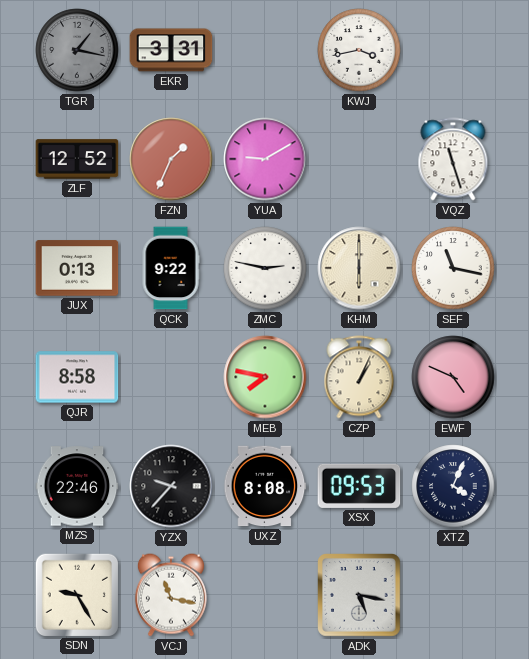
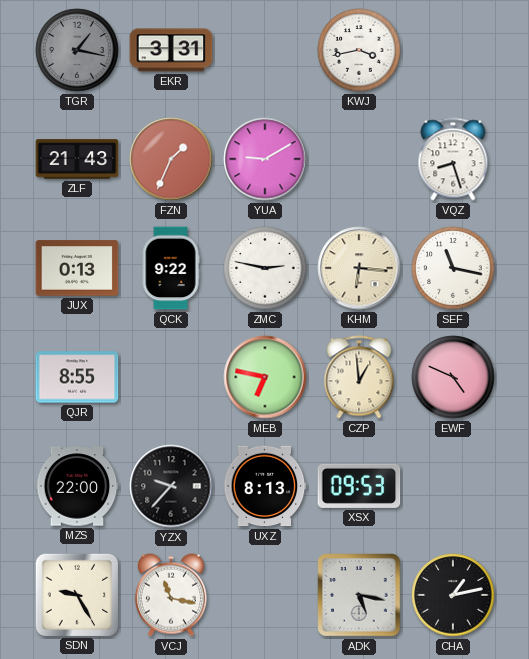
ZLF: 12:52 -> 21:43
VQZ: 11:27 -> 8:27
KHM: 6:00 -> 6:16
QJR: 8:58 -> 8:55
MEB: 7:47 -> 6:47
CZP: 1:04 -> 12:59
MZS: 22:46 -> 22:00
UXZ: 8:08 -> 8:13
XTZ: 4:04 -> none
CHA: none -> 1:13
